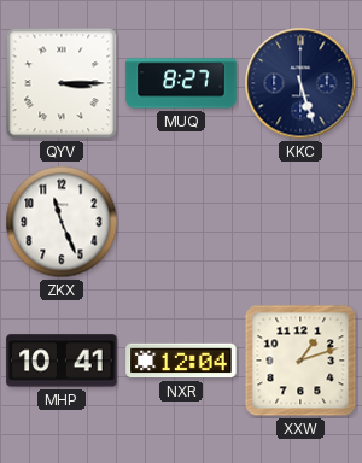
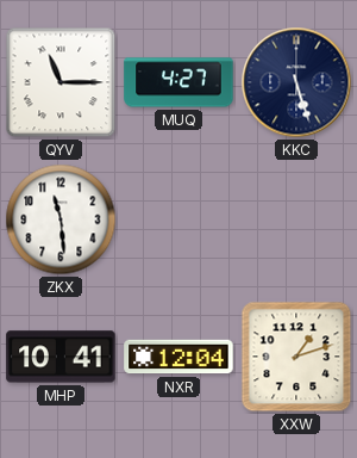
QYV: 3:15 -> 11:15
MUQ: 8:27 -> 4:27
ZKX: 11:26 -> 11:29
